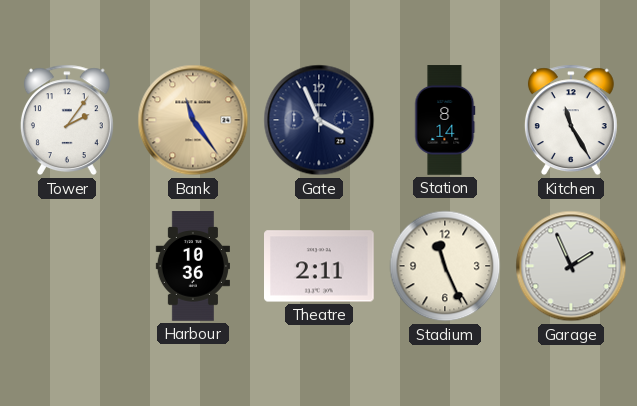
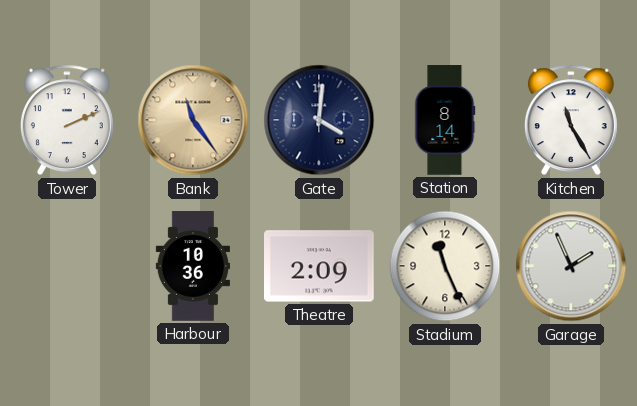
Tower: 2:06 -> 2:11
Gate: 3:56 -> 4:01
Theatre: 2:11 -> 2:09
